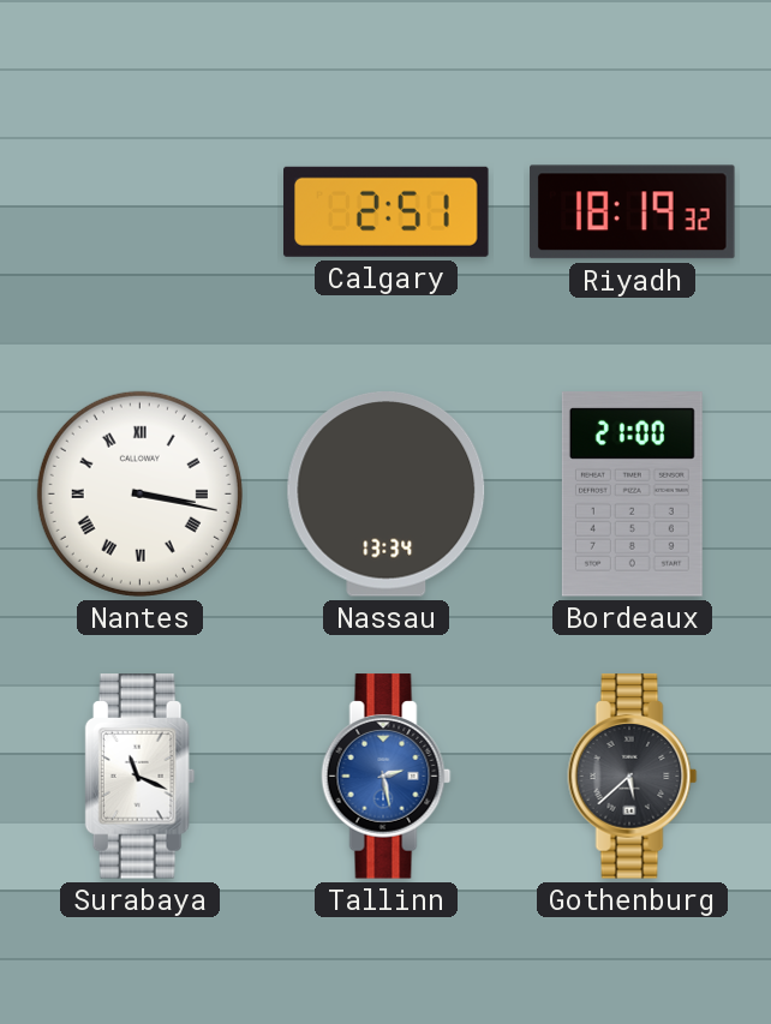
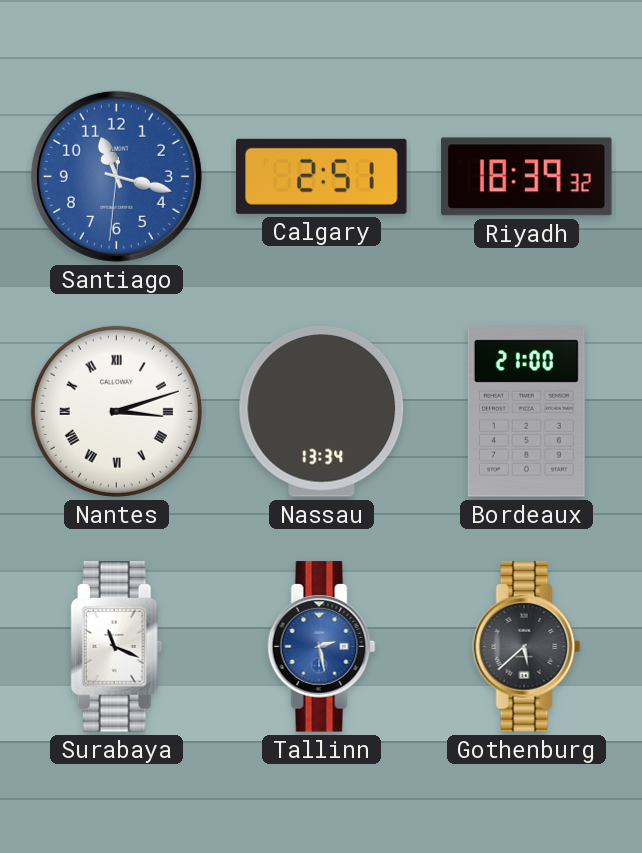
Santiago: none -> 11:17
Riyadh: 18:19 -> 18:39
Nantes: 3:17 -> 3:12
